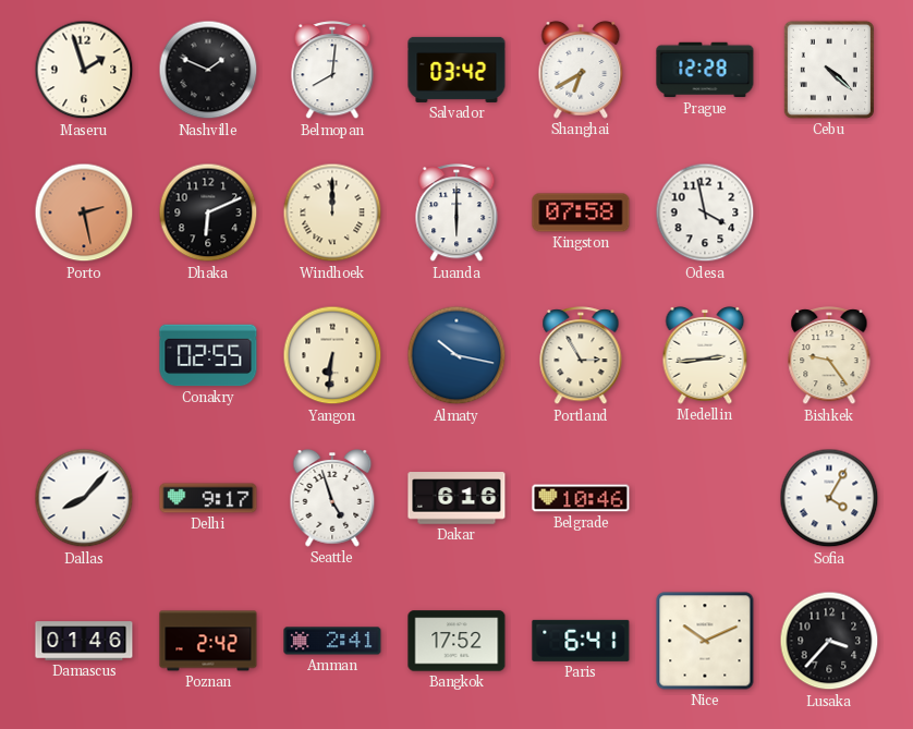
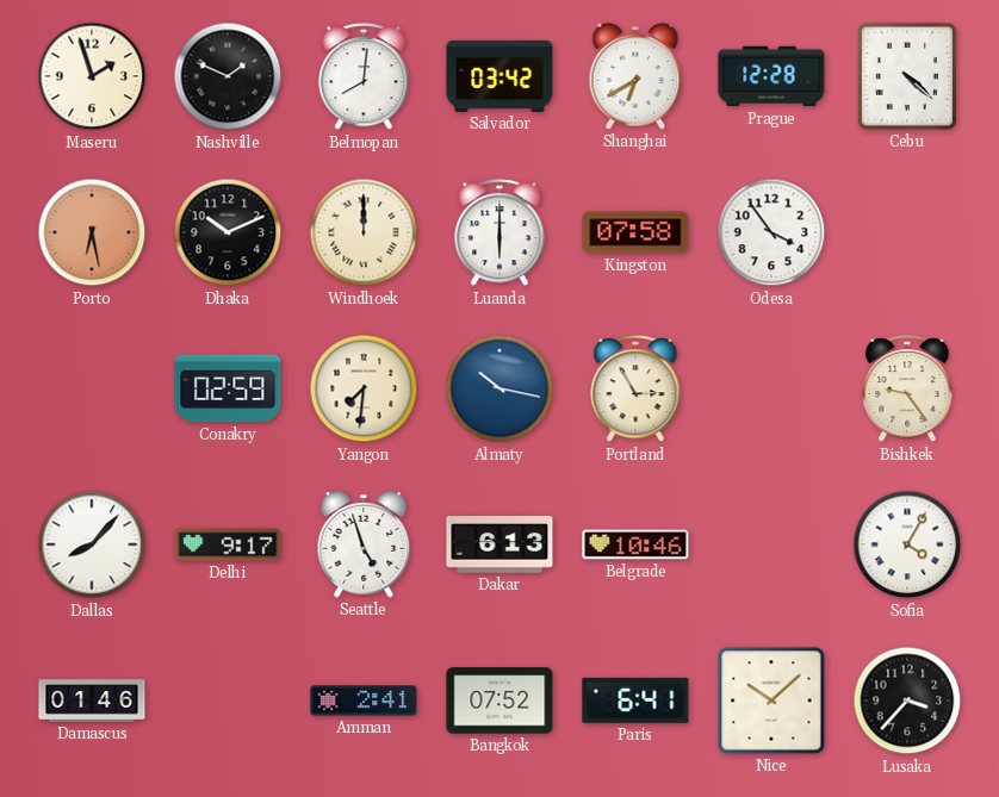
Porto: 2:28 -> 6:28
Dhaka: 6:11 -> 10:11
Odesa: 3:58 -> 3:54
Conakry: 02:55 -> 02:59
Yangon: 6:31 -> 7:31
Medellin: 2:44 -> none
Dakar: 6:16 -> 6:13
Poznan: 2:42 -> none
Bangkok: 17:52 -> 07:52
Nice: 10:11 -> 10:08
